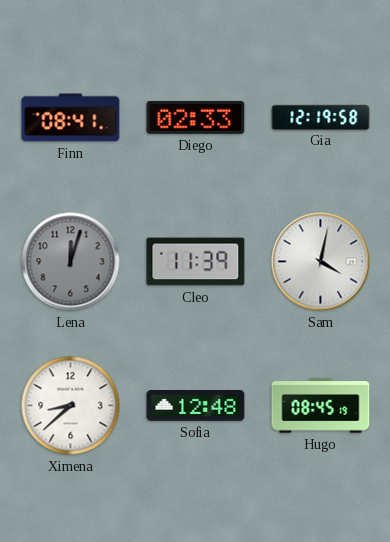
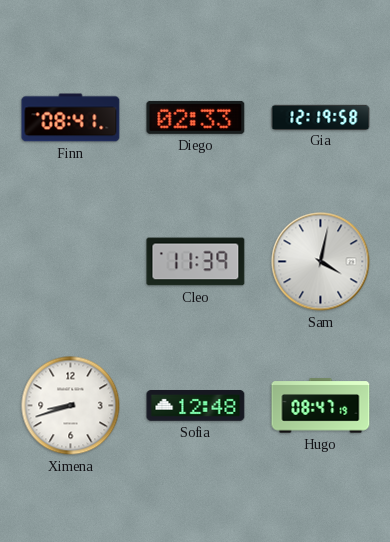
Lena: 12:03 -> none
Ximena: 8:38 -> 8:42
Hugo: 08:45 -> 08:47
